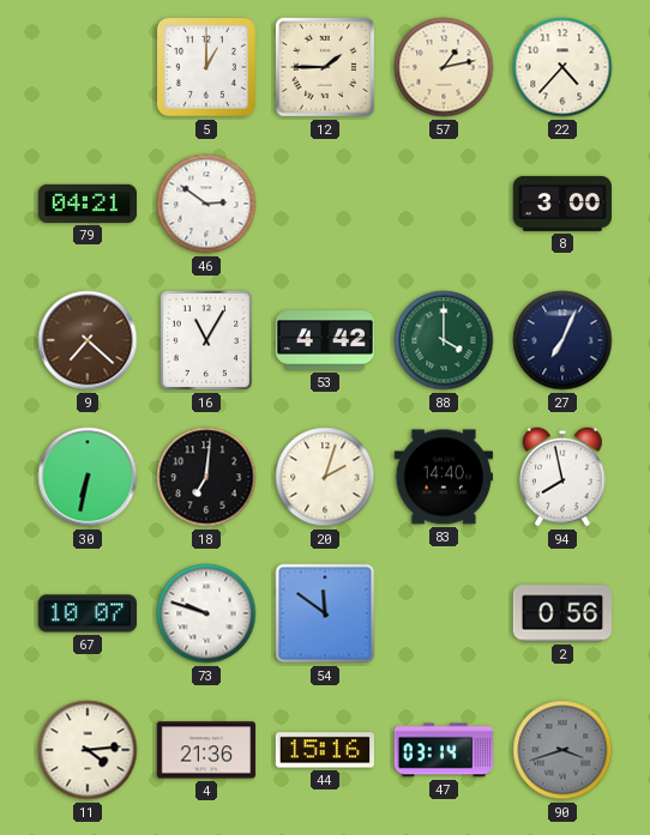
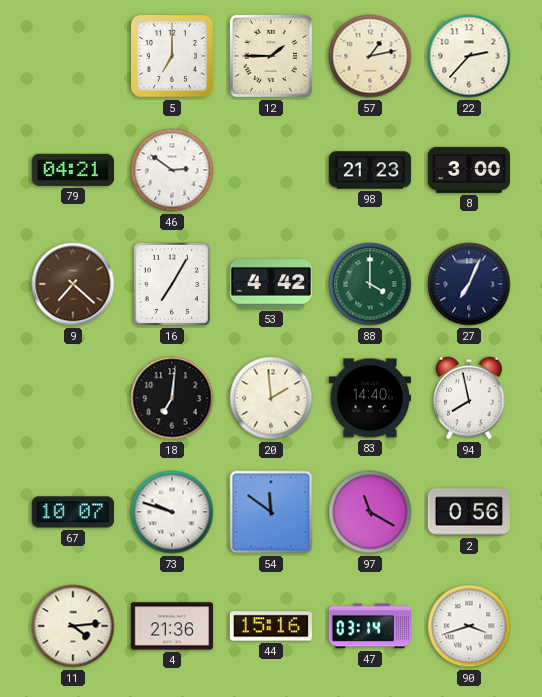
5: 1:00 -> 7:00
22: 4:37 -> 2:37
98: none -> 21:23
16: 11:05 -> 7:05
30: 6:32 -> none
20: 2:03 -> 1:59
97: none -> 11:20
90 dial: grey -> white
